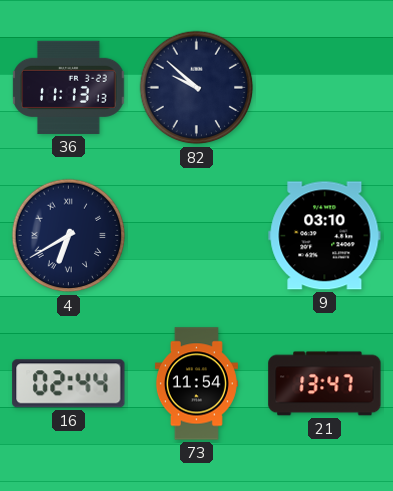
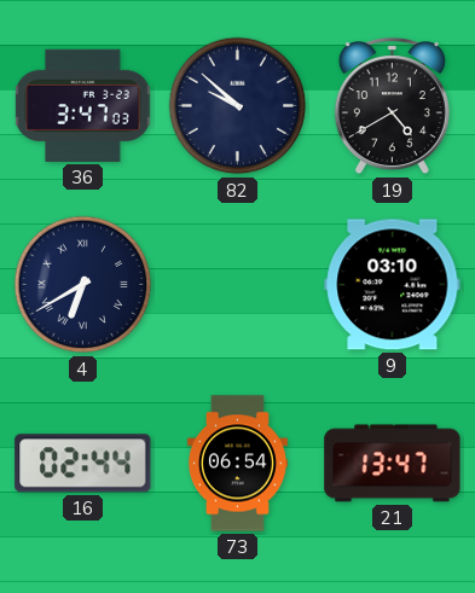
36: 11:13 -> 3:47
19: none -> 4:40
73: 11:54 -> 06:54
